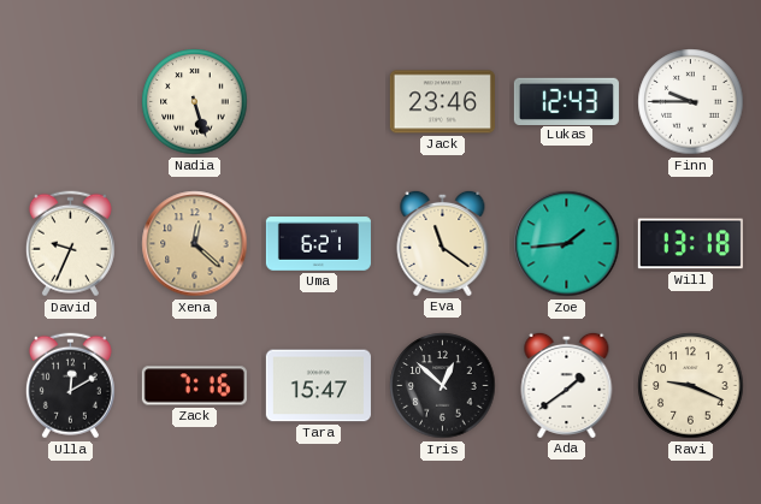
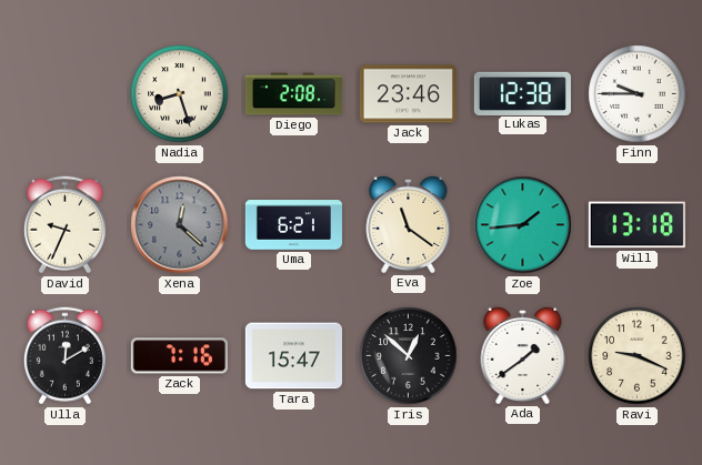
Nadia: 5:27 -> 8:27
Diego: none -> 2:08
Lukas: 12:43 -> 12:38
Xena dial: champagne -> grey
